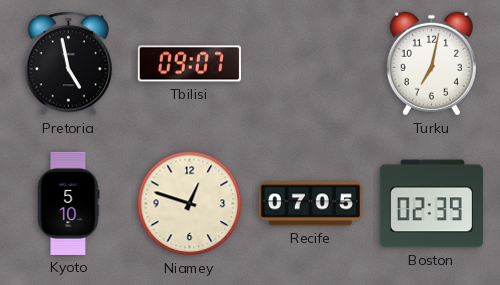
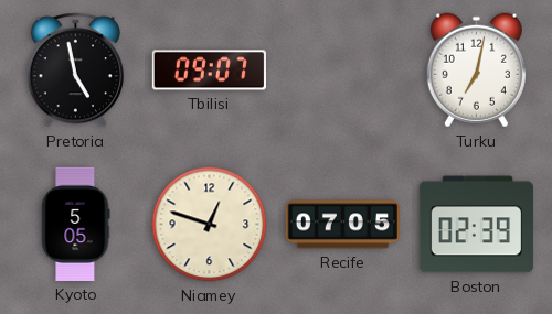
Kyoto: 5:10 -> 5:05
